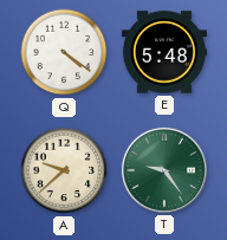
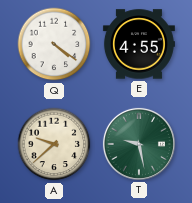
E: 5:48 -> 4:55
T: 9:24 -> 9:28
